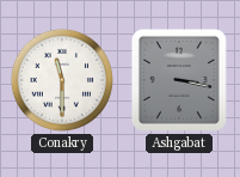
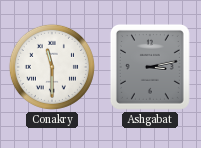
Ashgabat: 3:17 -> 3:13
